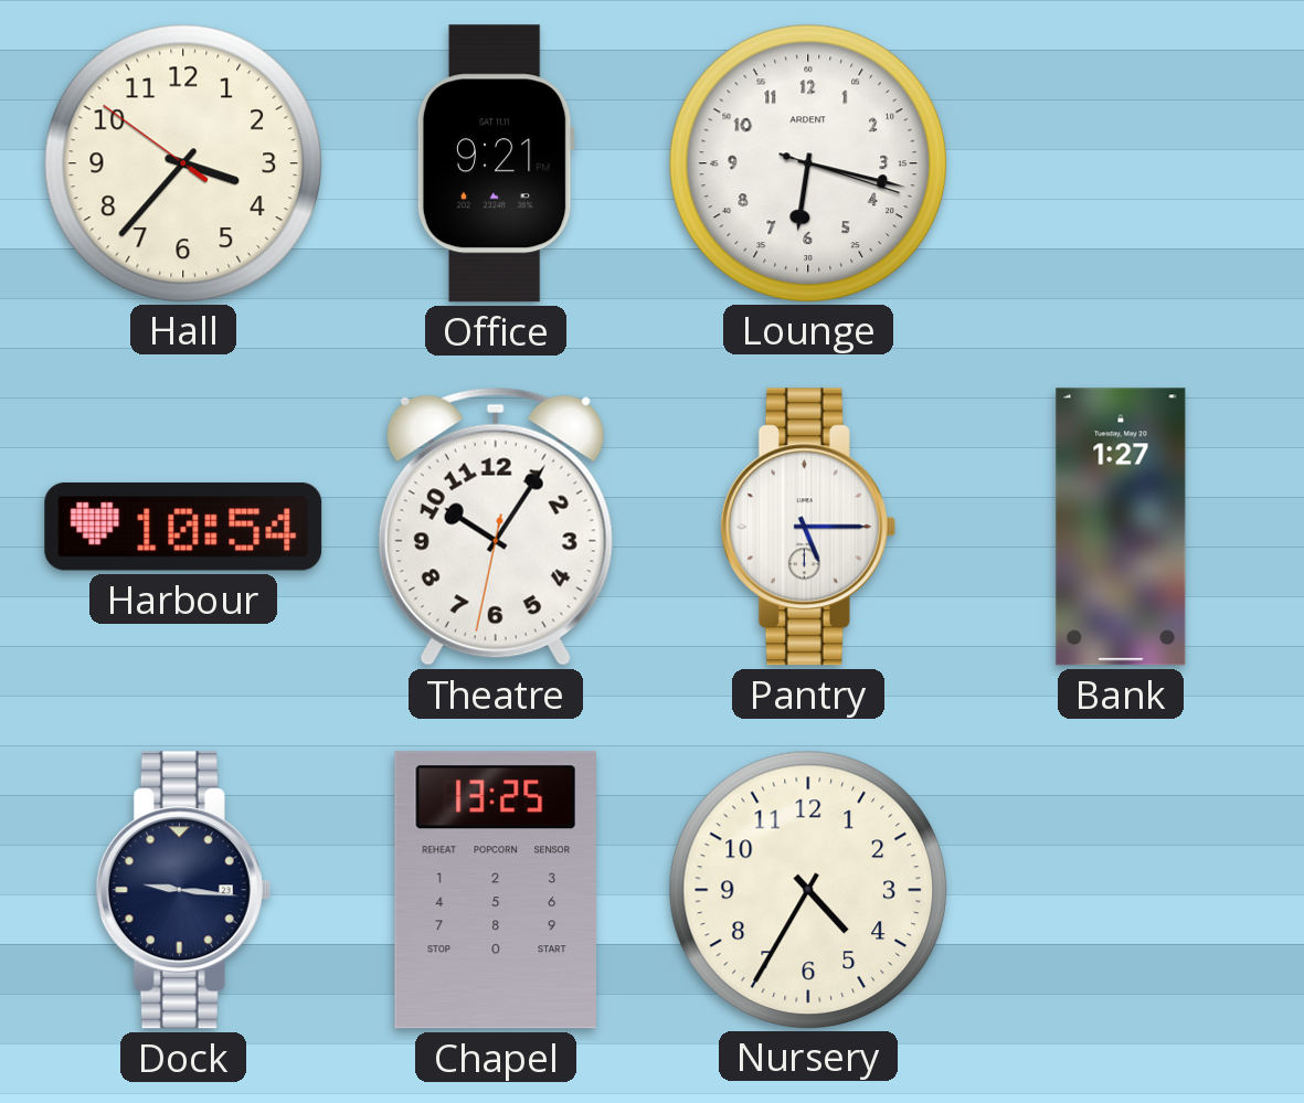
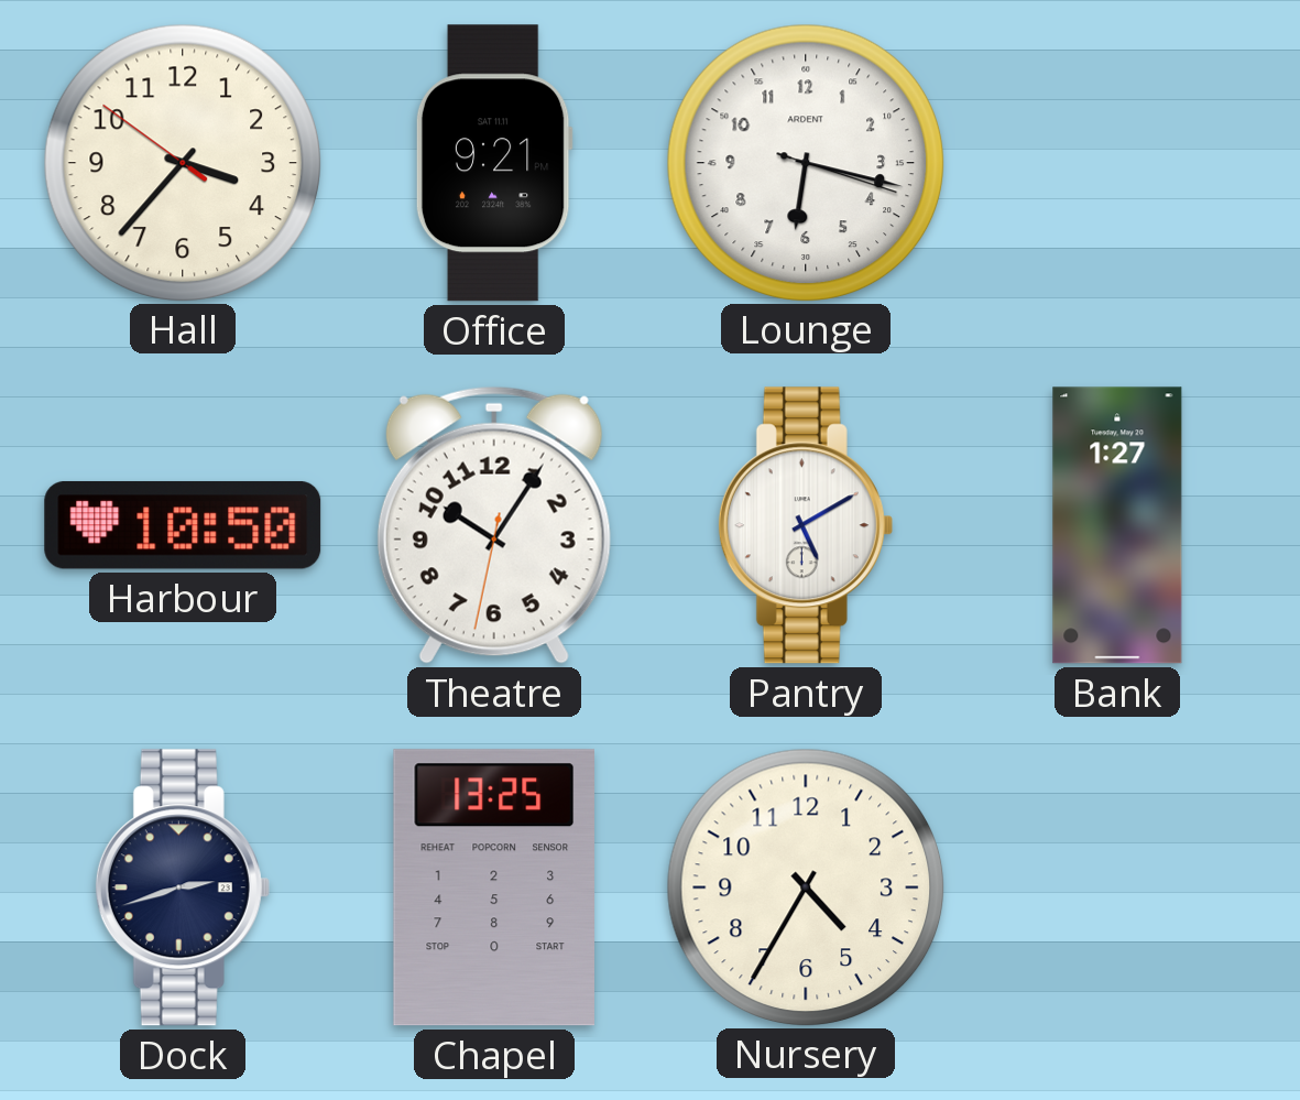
Harbour: 10:54 -> 10:50
Pantry: 5:15 -> 5:10
Dock: 9:16 -> 2:42
